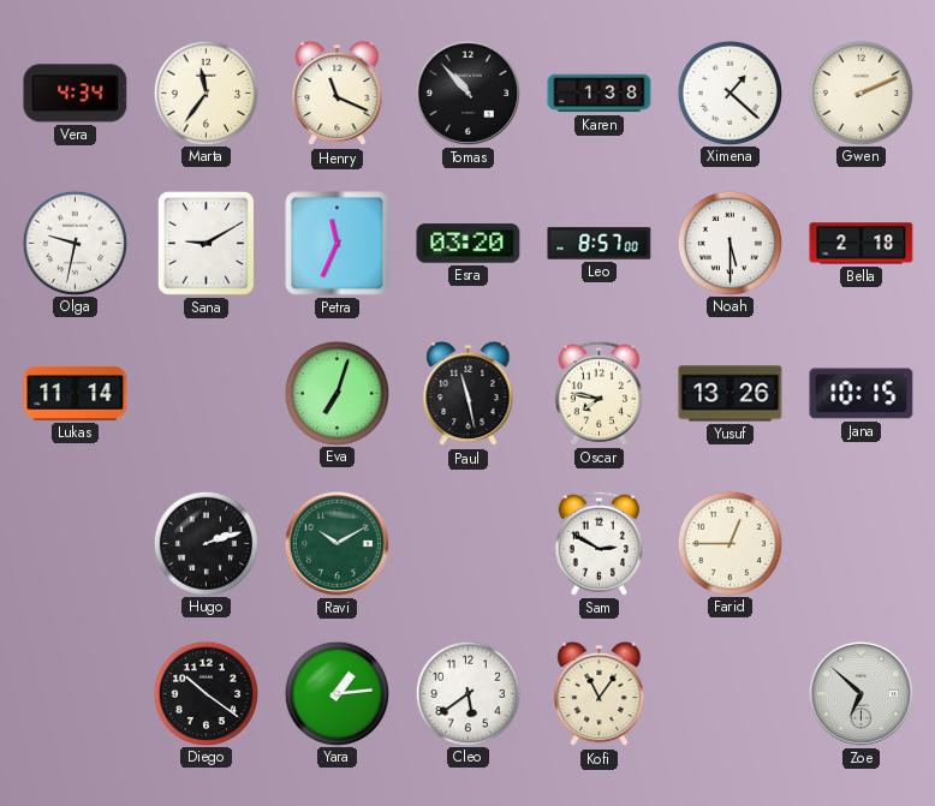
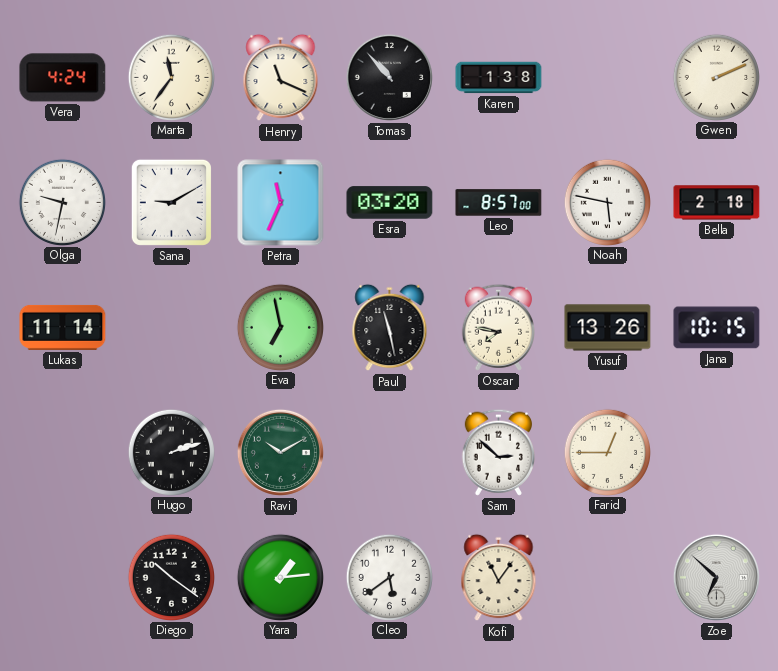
Vera: 4:34 -> 4:24
Ximena: 1:22 -> none
Noah: 5:30 -> 5:47
Eva: 7:03 -> 6:58
Sam: 2:50 -> 2:52
